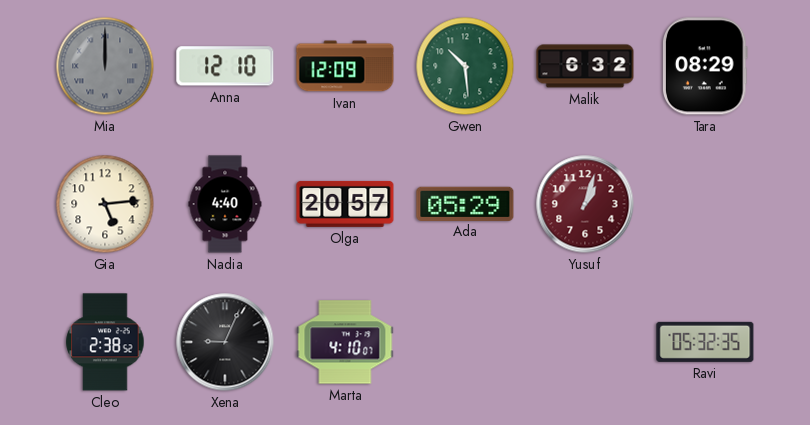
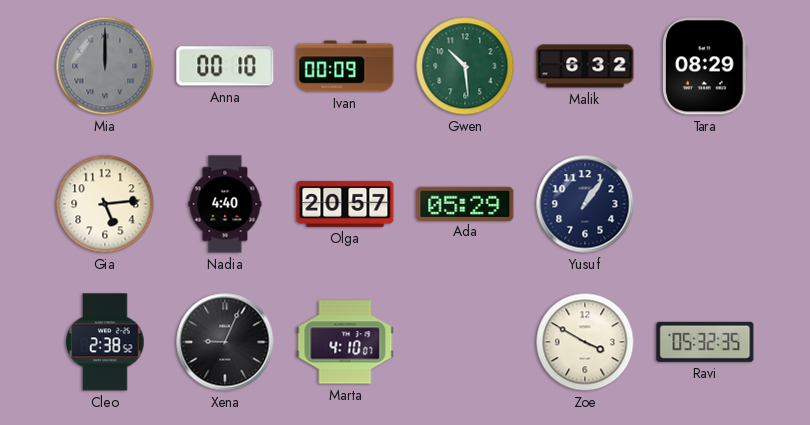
Anna: 12:10 -> 00:10
Ivan: 12:09 -> 00:09
Yusuf: 1:03 -> 1:06
Yusuf dial: burgundy -> navy
Zoe: none -> 3:50
